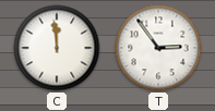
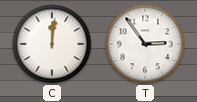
C: 11:59 -> 12:01
